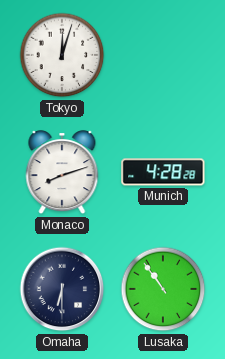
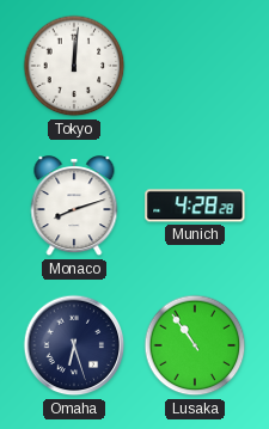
Tokyo: 12:03 -> 12:01
Omaha: 6:30 -> 6:27
